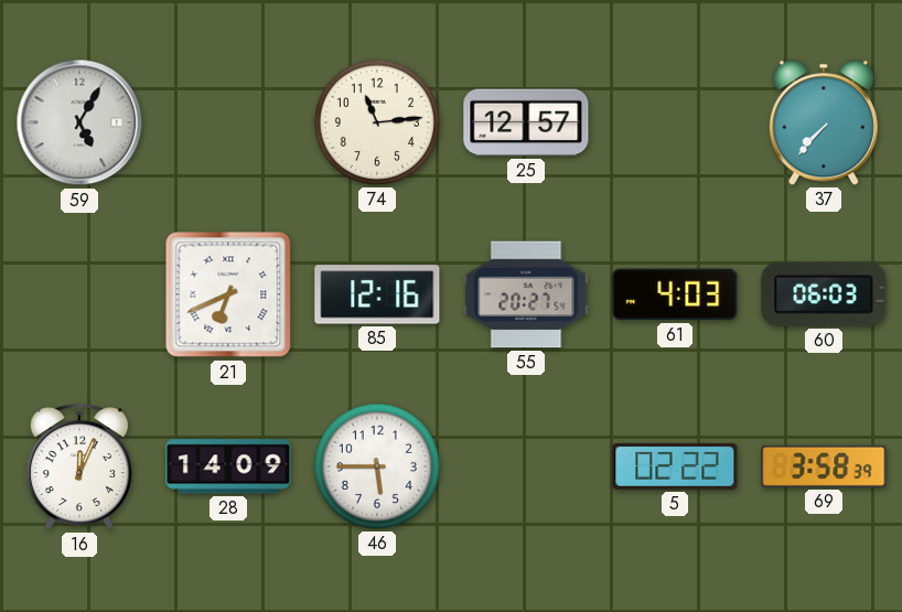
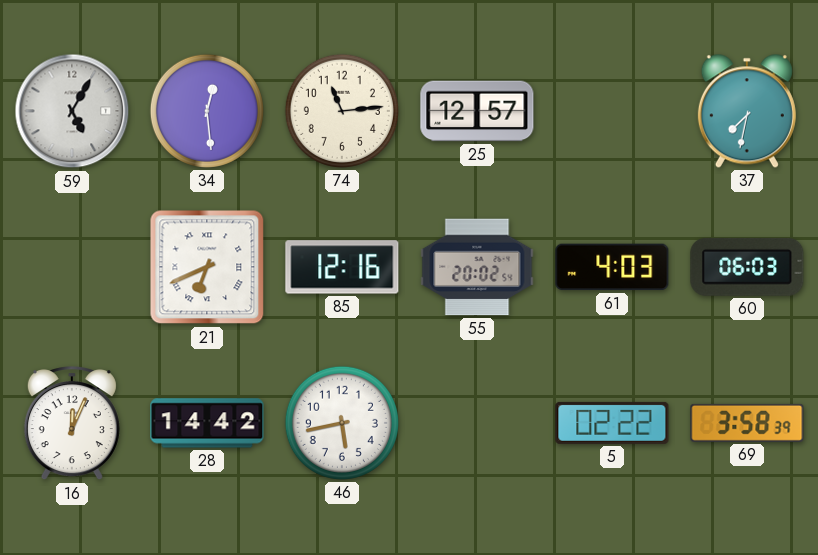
34: none -> 12:29
37: 7:37 -> 7:32
55: 20:27 -> 20:02
28: 14:09 -> 14:42
46: 5:45 -> 5:43
